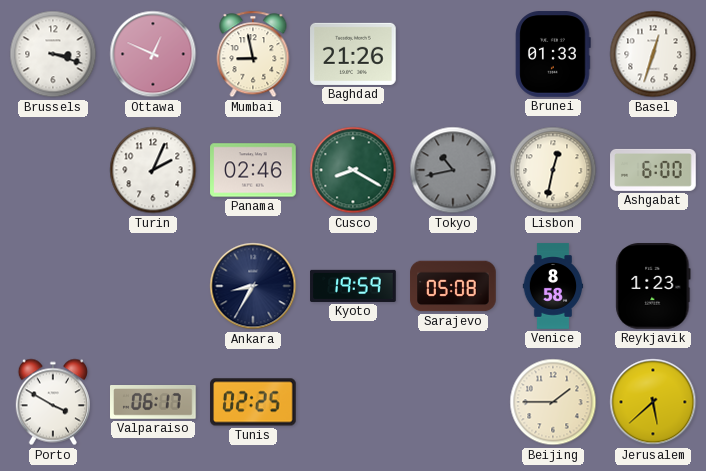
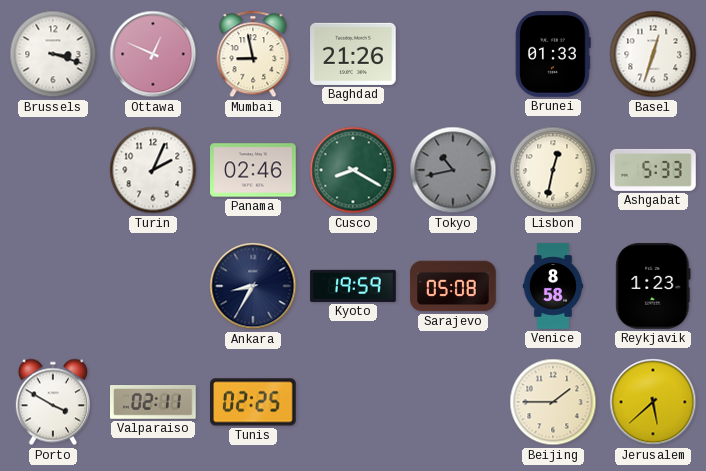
Ashgabat: 6:00 -> 5:33
Valparaiso: 06:17 -> 02:11
